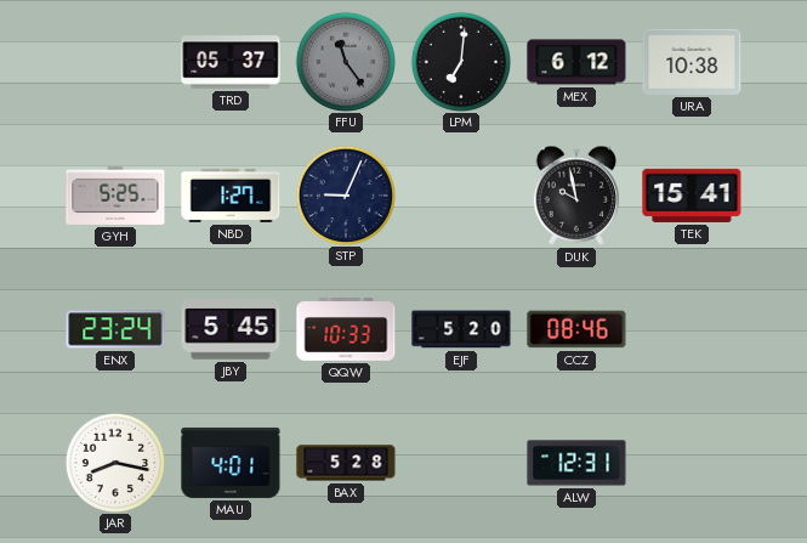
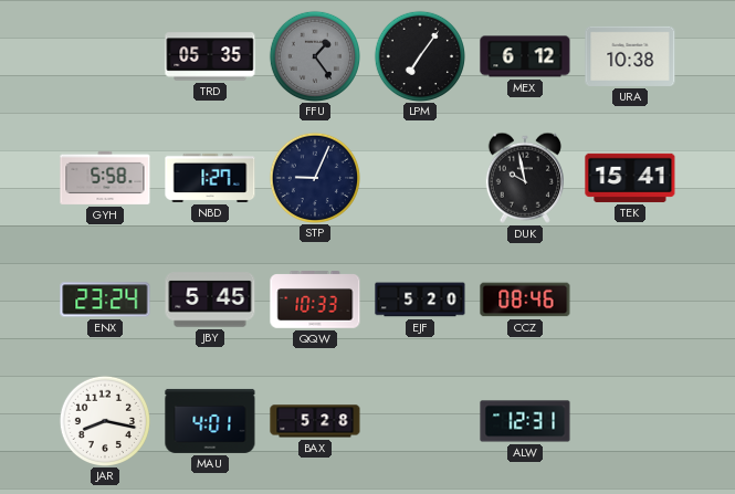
TRD: 05:37 -> 05:35
FFU: 11:24 -> 1:24
LPM: 7:01 -> 7:06
GYH: 5:25 -> 5:58
